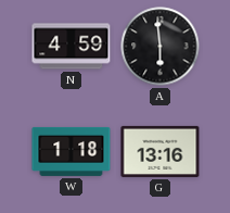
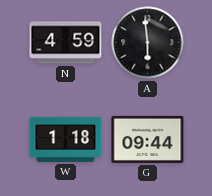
G: 13:16 -> 09:44
